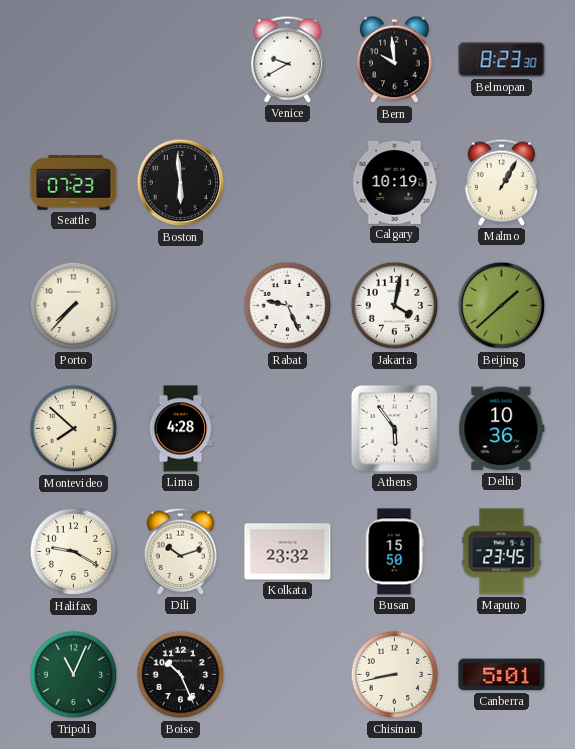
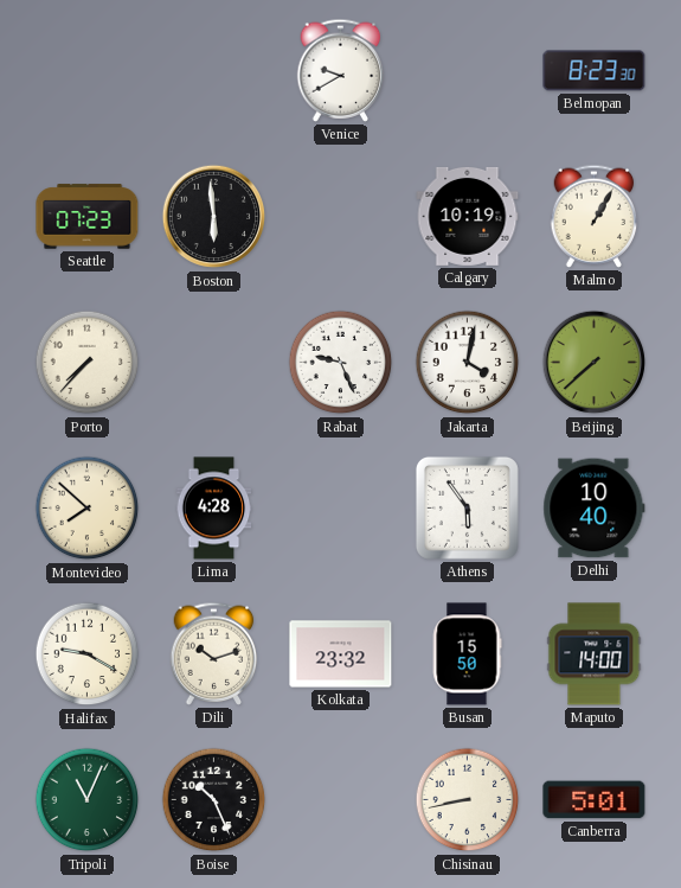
Bern: 9:59 -> none
Beijing: 1:38 -> 7:38
Delhi: 10:36 -> 10:40
Maputo: 23:45 -> 14:00
